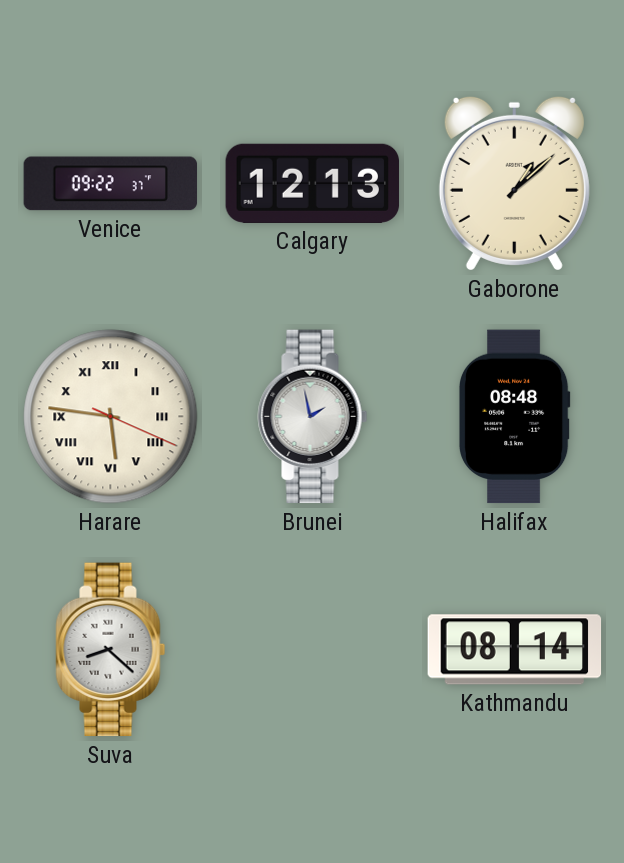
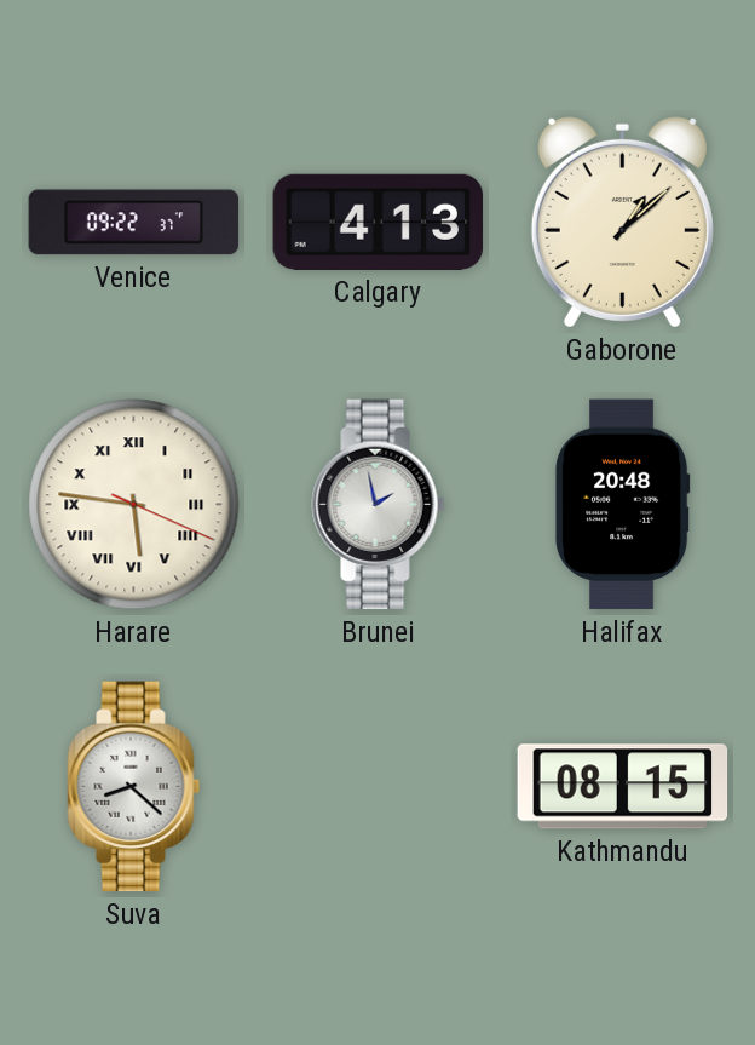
Calgary: 12:13 -> 4:13
Halifax: 08:48 -> 20:48
Kathmandu: 08:14 -> 08:15
